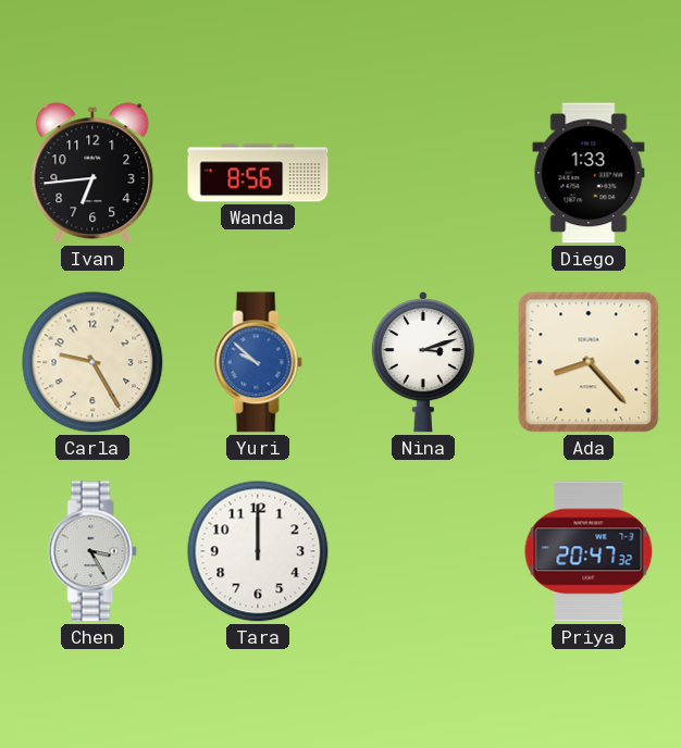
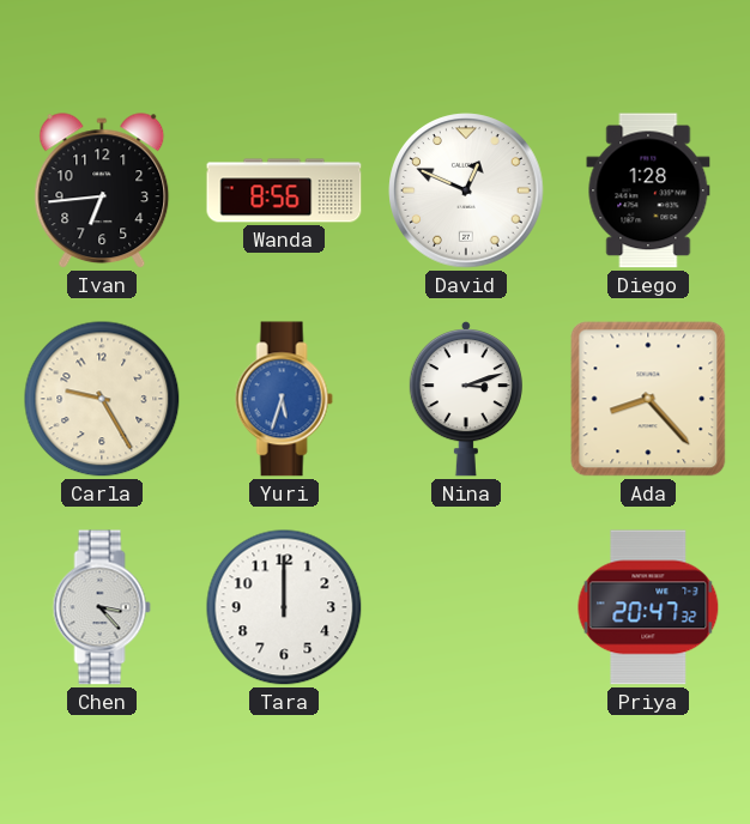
David: none -> 12:49
Diego: 1:33 -> 1:28
Yuri: 9:52 -> 5:33
Chen: 3:25 -> 3:23
